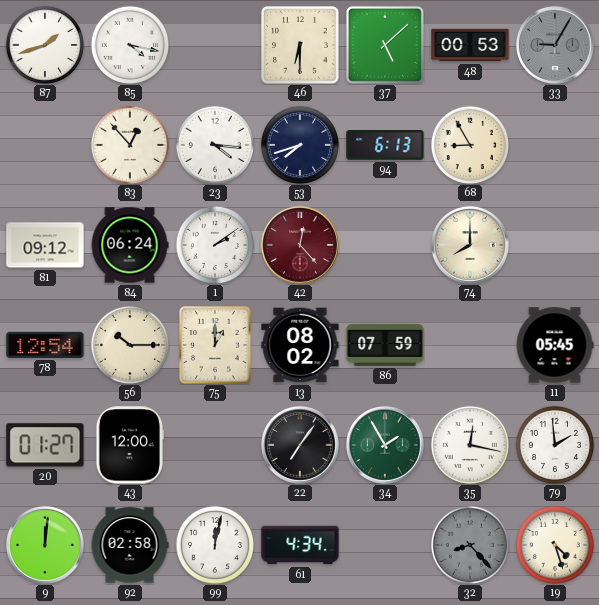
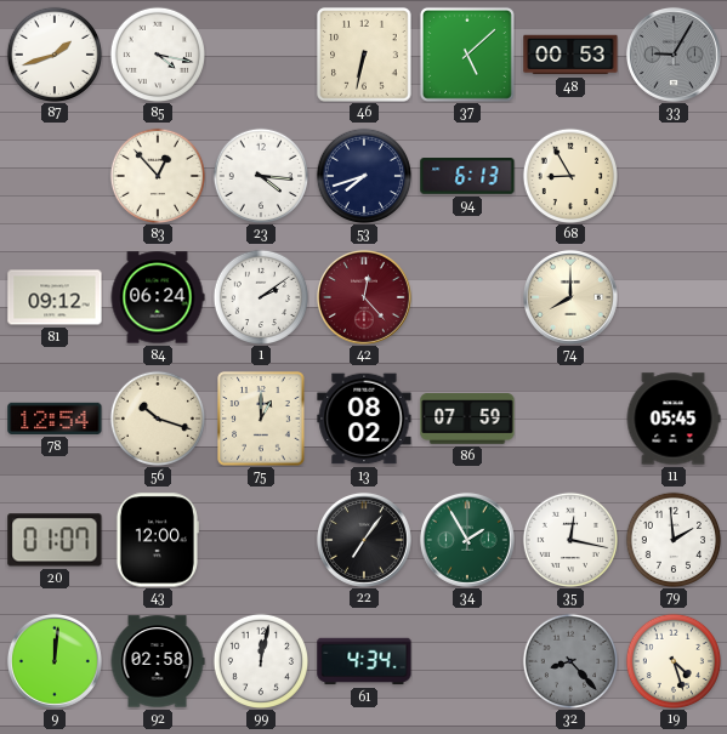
46: 6:30 -> 6:32
56: 10:15 -> 10:18
20: 01:27 -> 01:07
